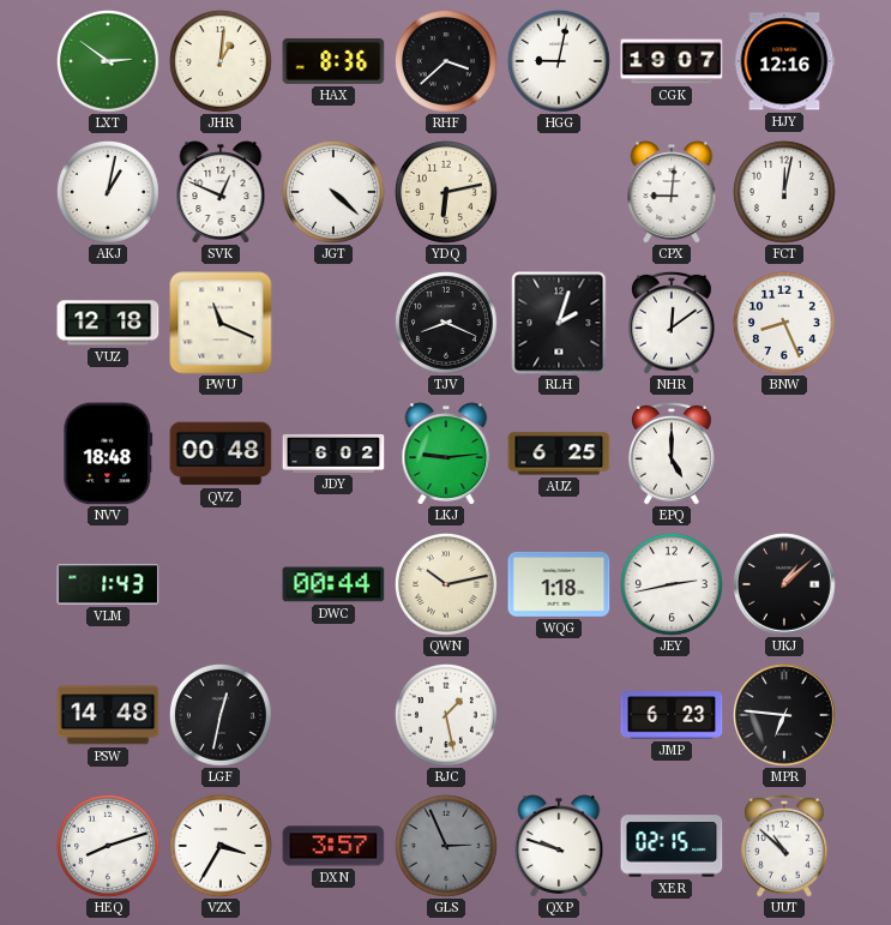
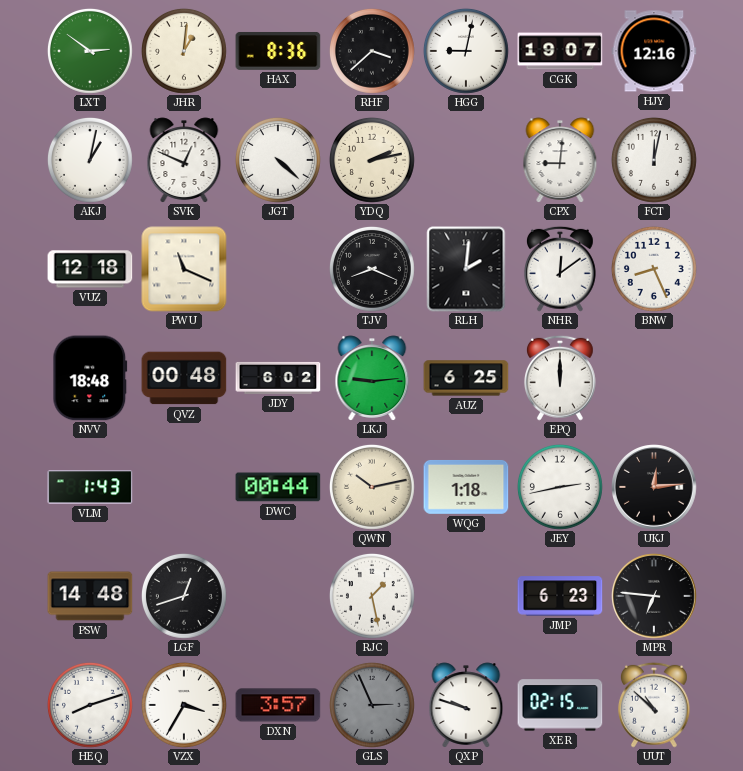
YDQ: 6:13 -> 2:13
RLH: 2:03 -> 2:01
EPQ: 5:00 -> 12:00
UKJ: 1:08 -> 12:14
LGF: 12:32 -> 12:42
